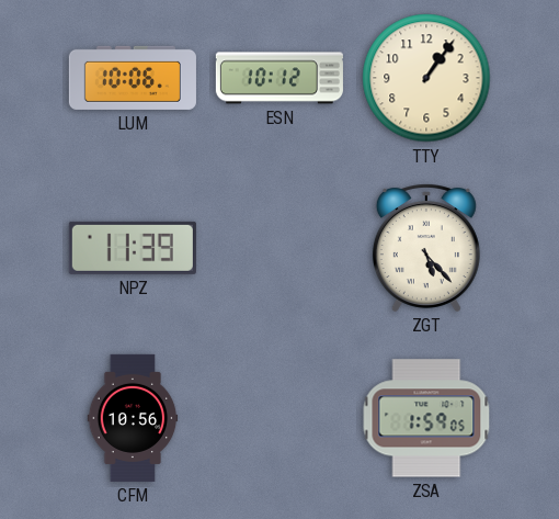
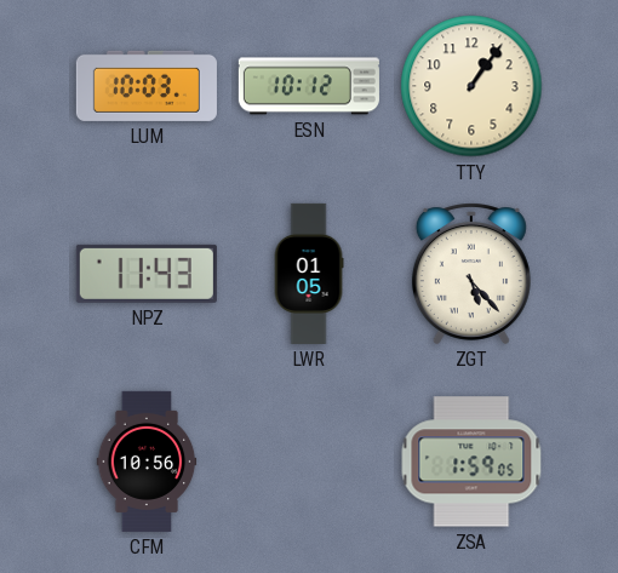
LUM: 10:06 -> 10:03
NPZ: 11:39 -> 11:43
LWR: none -> 01:05
